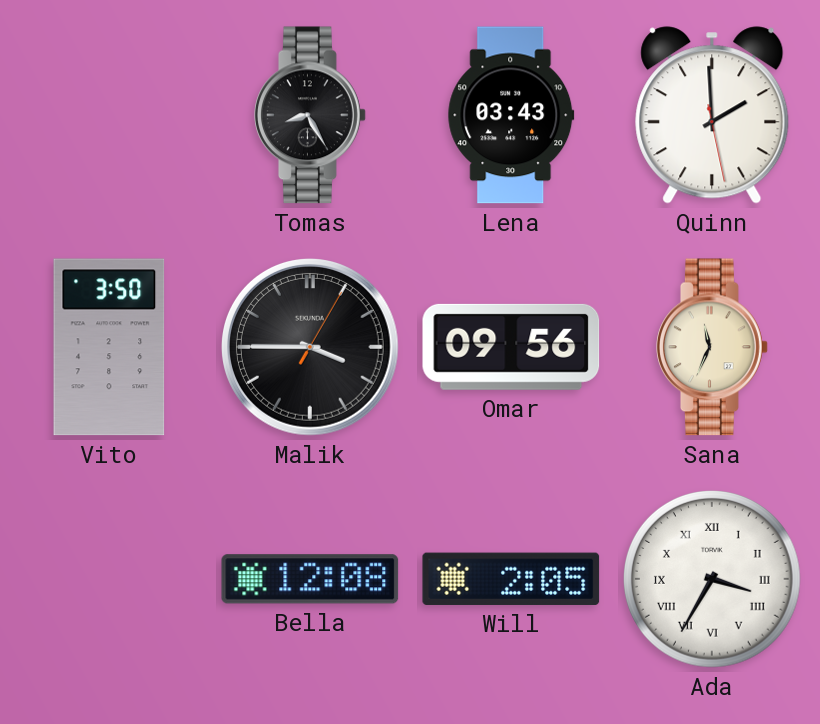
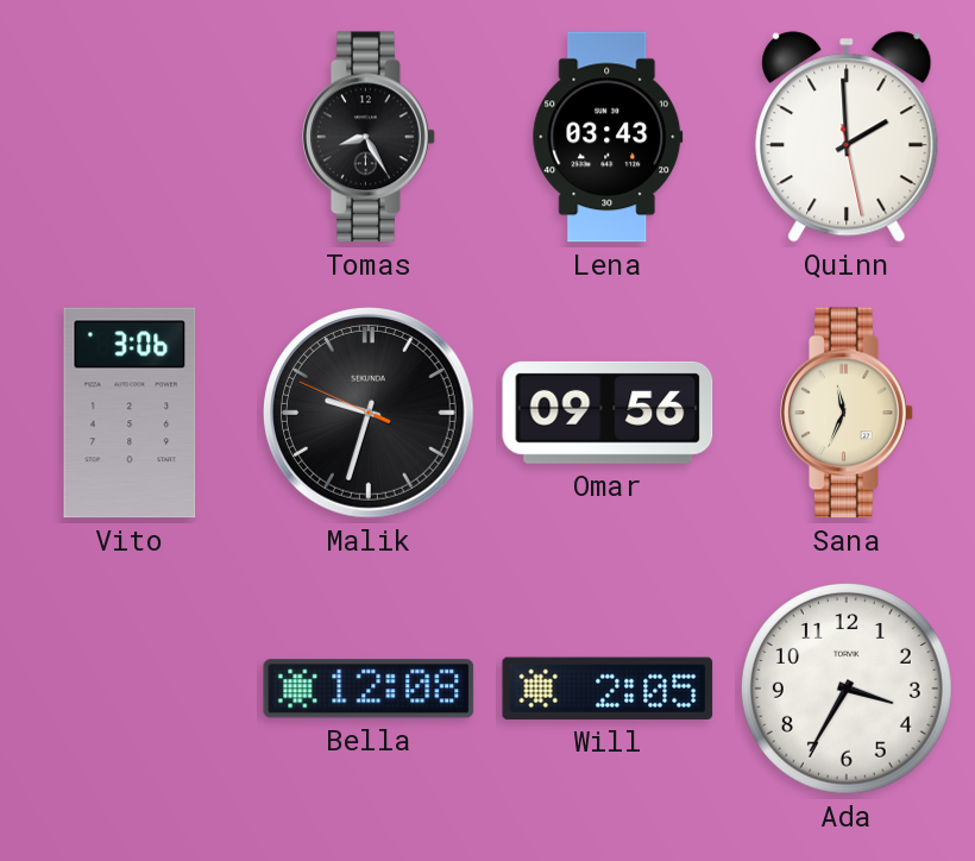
Vito: 3:50 -> 3:06
Malik: 3:45 -> 9:32
Ada numerals: Roman -> Arabic
